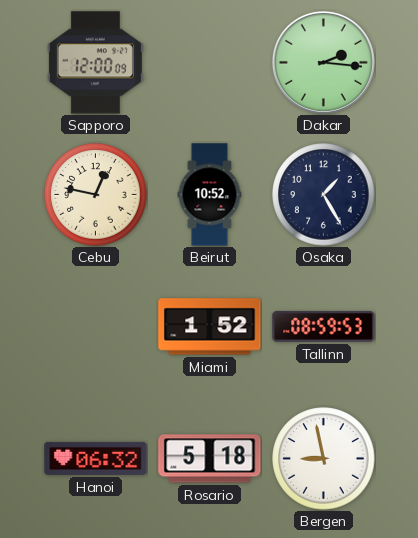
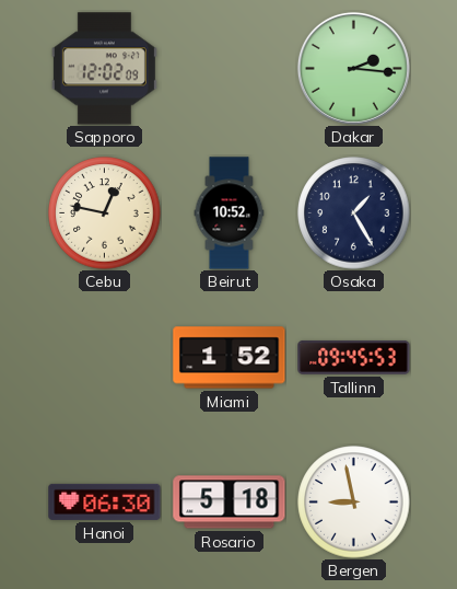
Sapporo: 12:00 -> 12:02
Tallinn: 08:59 -> 09:45
Hanoi: 06:32 -> 06:30
